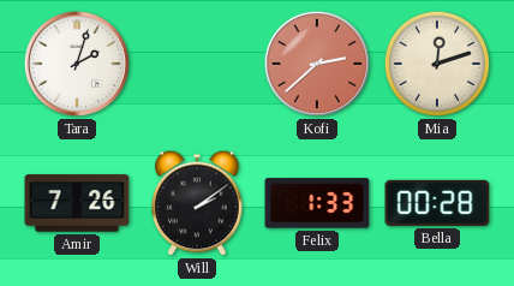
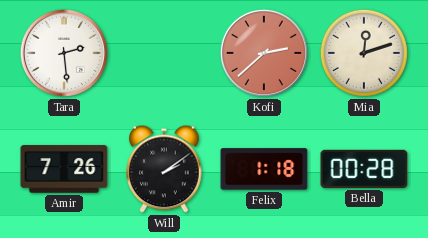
Tara: 2:03 -> 2:29
Felix: 1:33 -> 1:18
